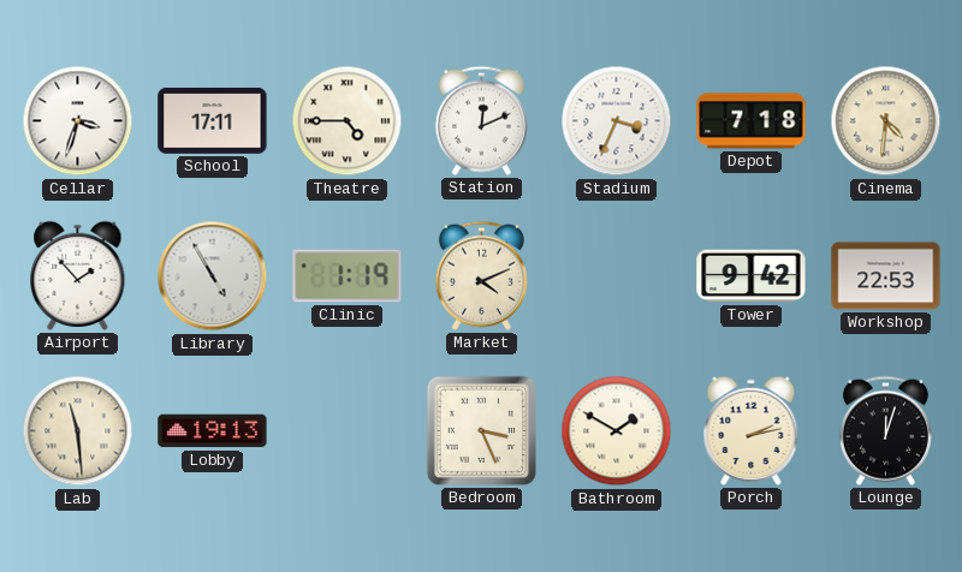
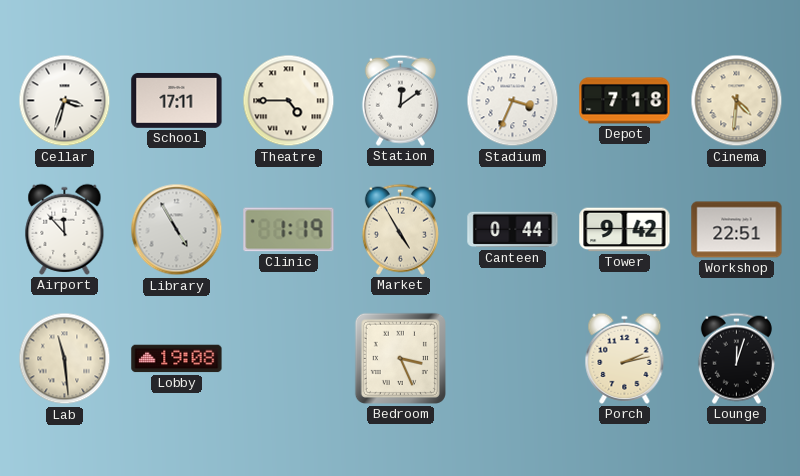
Station: 12:11 -> 12:09
Airport: 1:53 -> 11:53
Market: 4:11 -> 4:55
Canteen: none -> 0:44
Workshop: 22:53 -> 22:51
Lobby: 19:13 -> 19:08
Bathroom: 1:50 -> none
